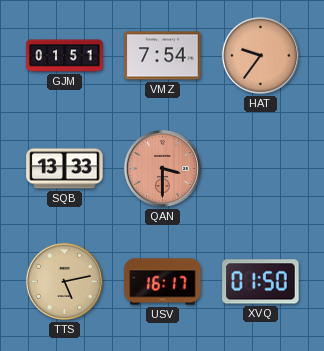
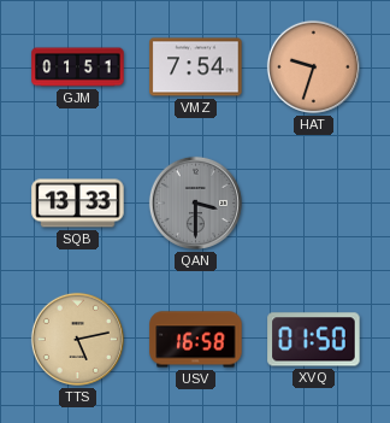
HAT: 9:36 -> 9:33
QAN dial: salmon -> grey
USV: 16:17 -> 16:58
